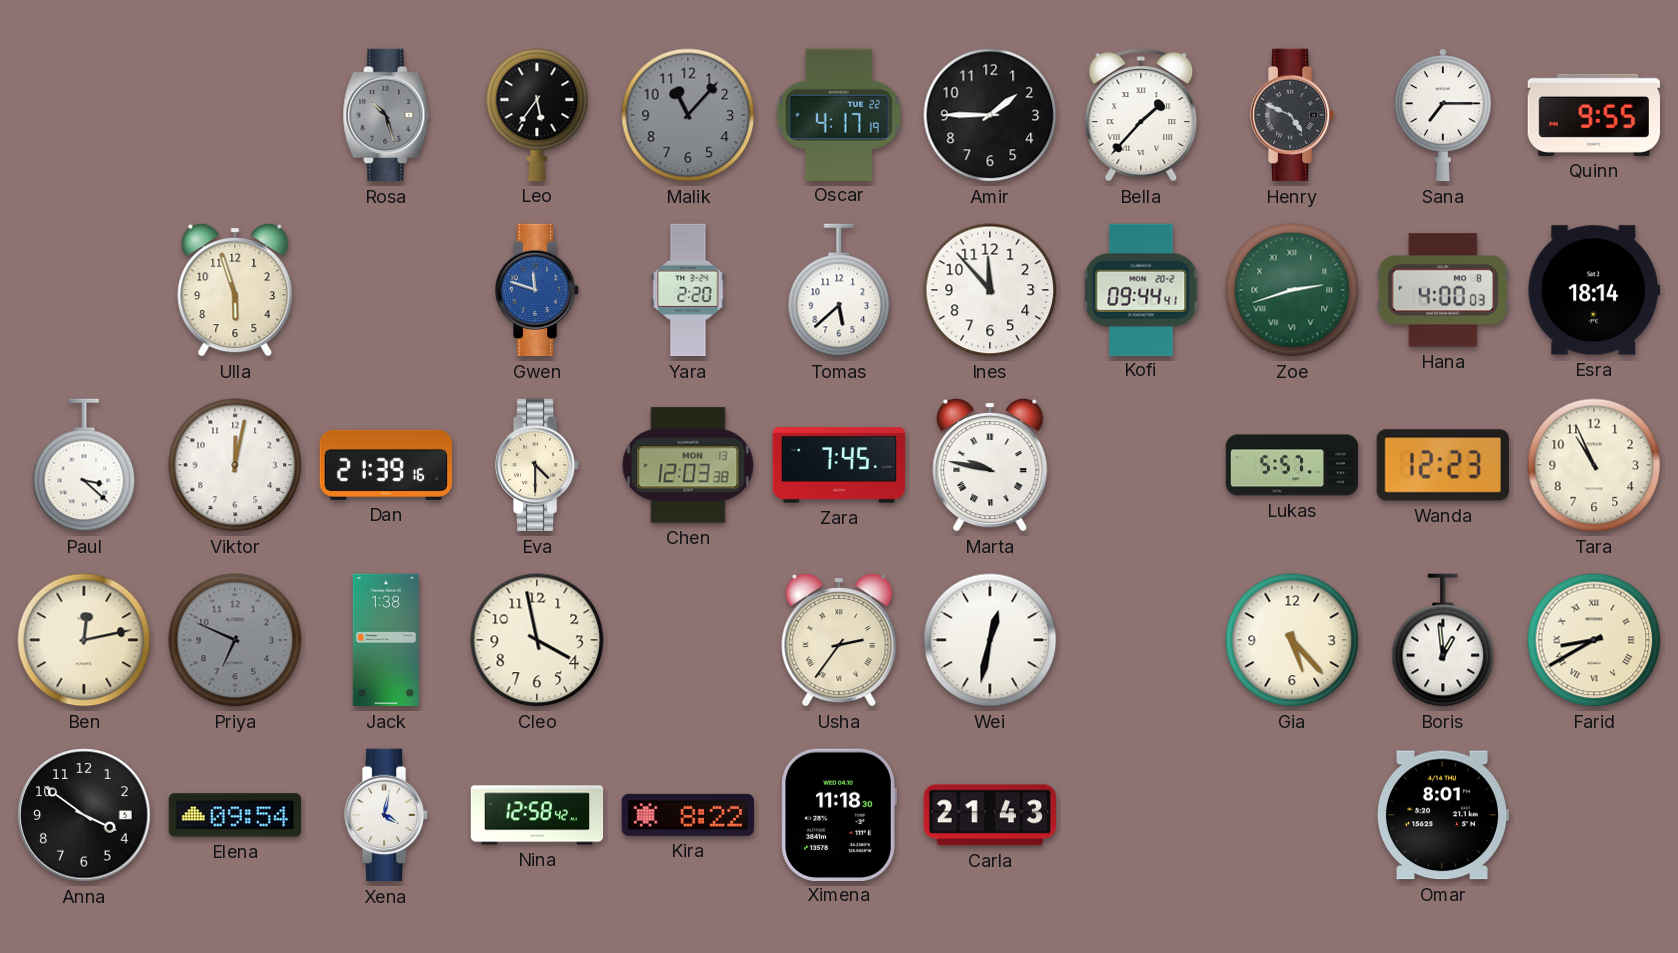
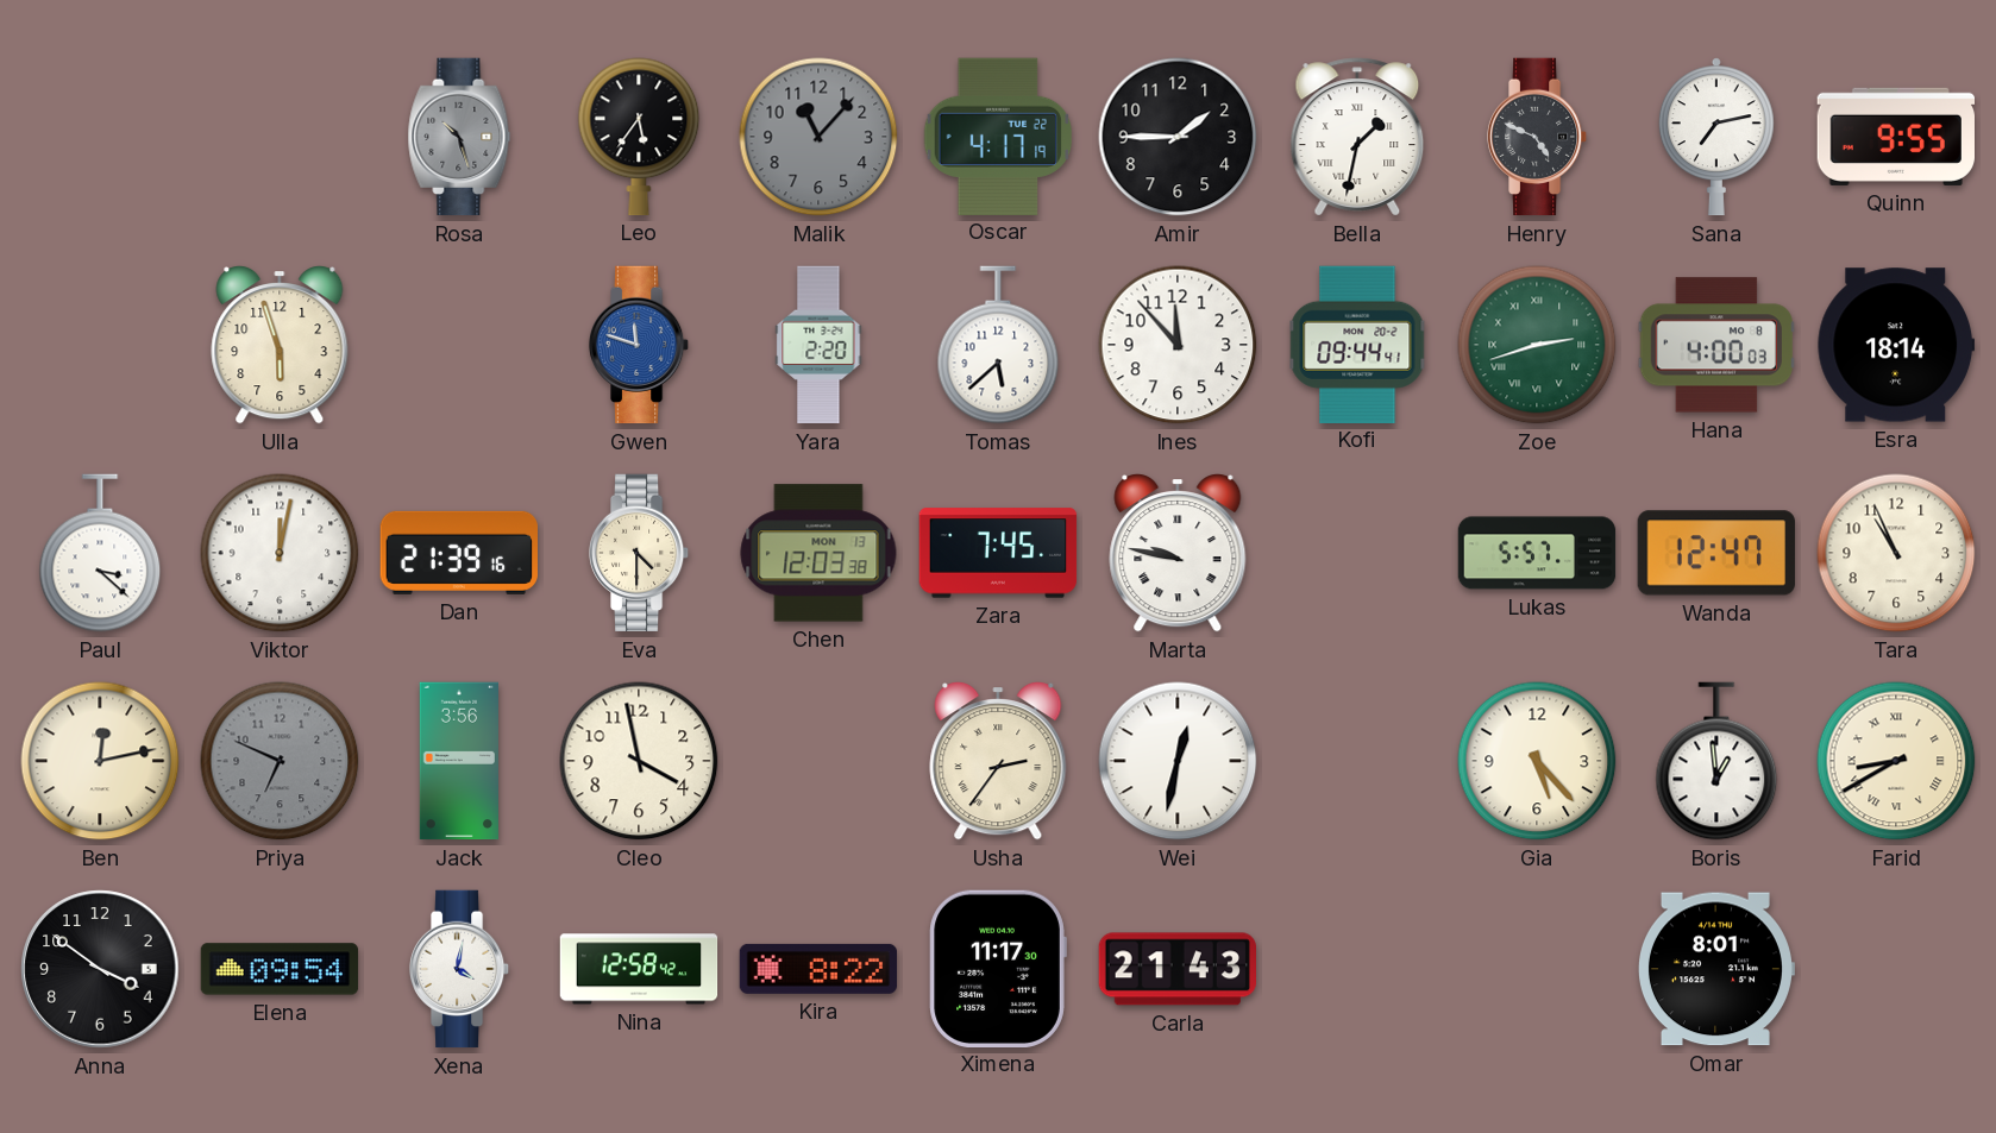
Bella: 1:37 -> 1:32
Sana: 7:15 -> 7:13
Wanda: 12:23 -> 12:47
Jack: 1:38 -> 3:56
Ximena: 11:18 -> 11:17
